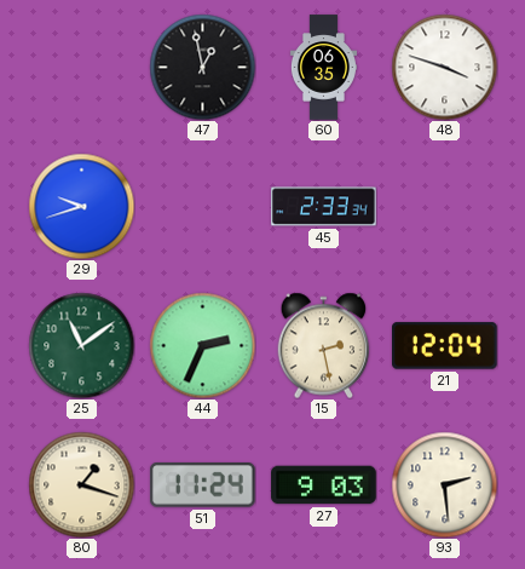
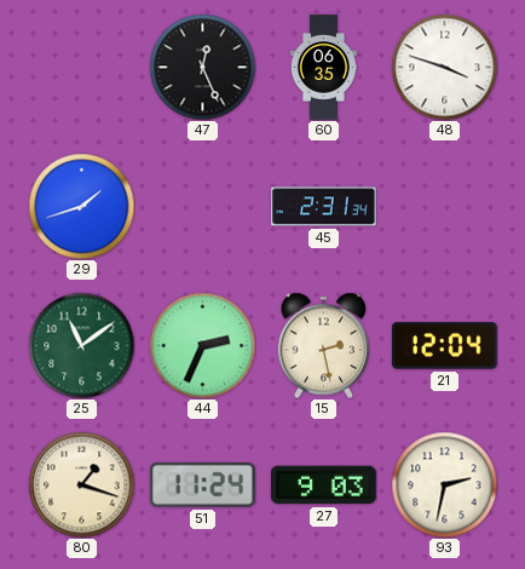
47: 12:58 -> 12:26
29: 9:42 -> 1:42
45: 2:33 -> 2:31
93: 2:29 -> 2:32
